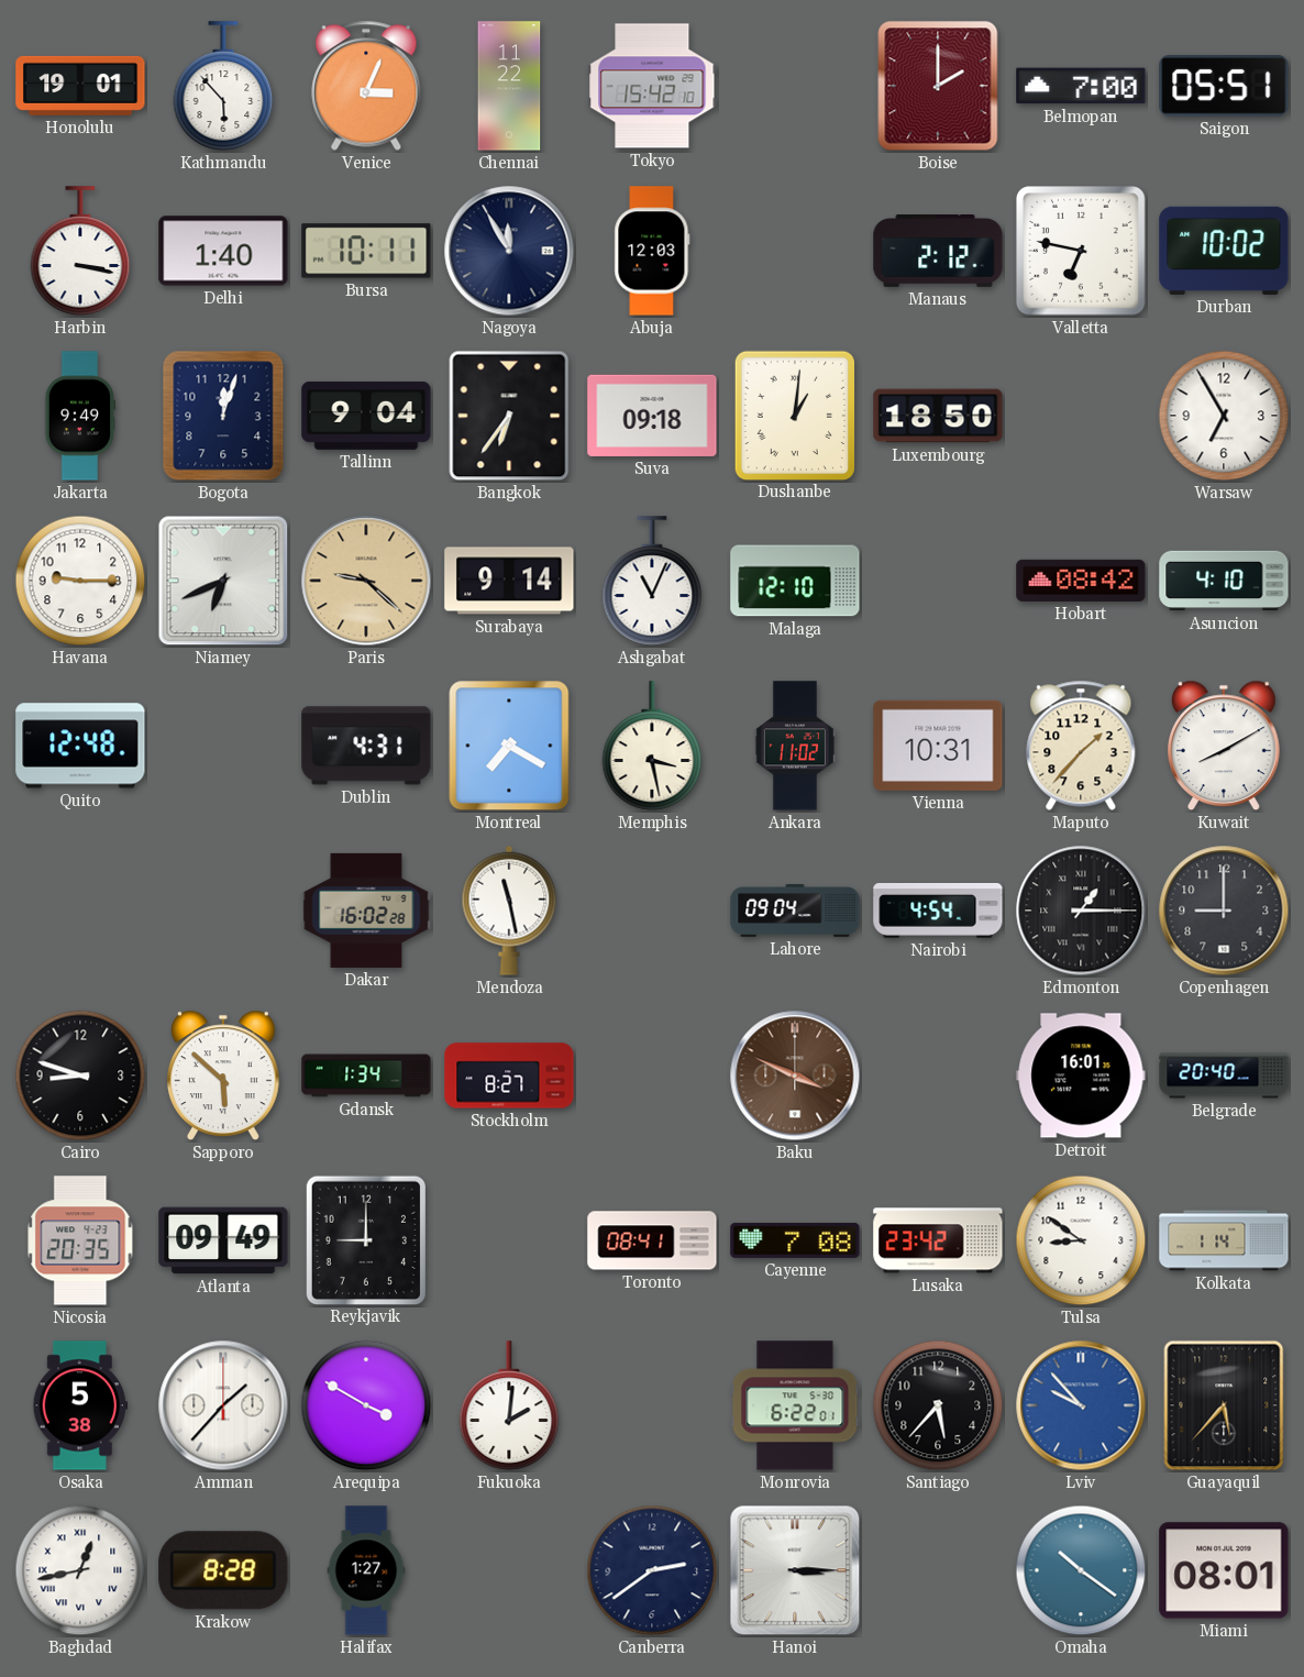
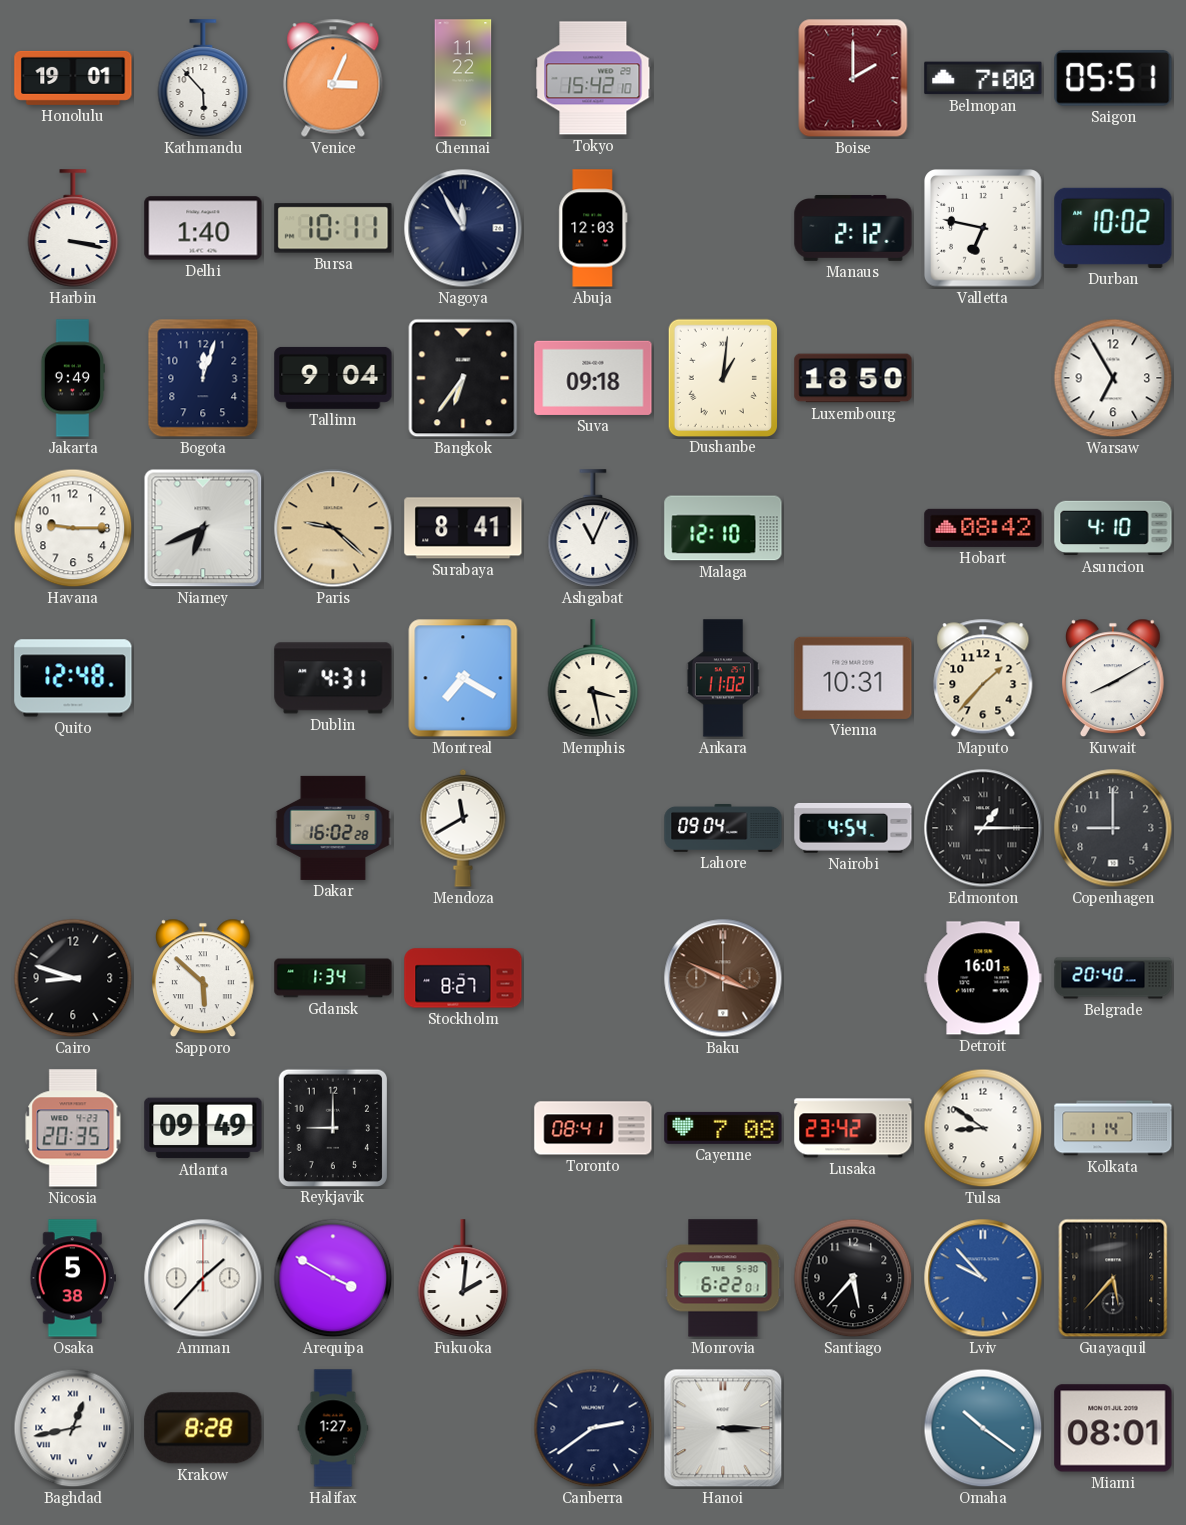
Surabaya: 9:14 -> 8:41
Mendoza: 11:28 -> 11:40
